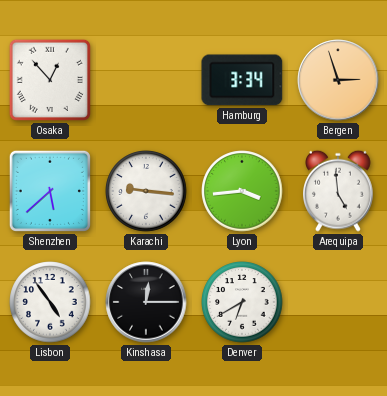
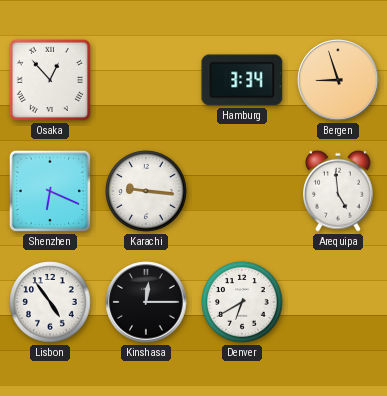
Bergen: 2:57 -> 8:57
Shenzhen: 5:38 -> 6:19
Lyon: 3:44 -> none
